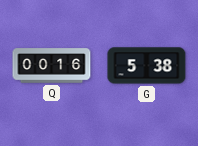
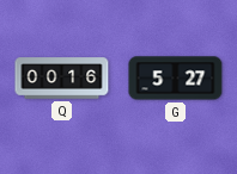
G: 5:38 -> 5:27
